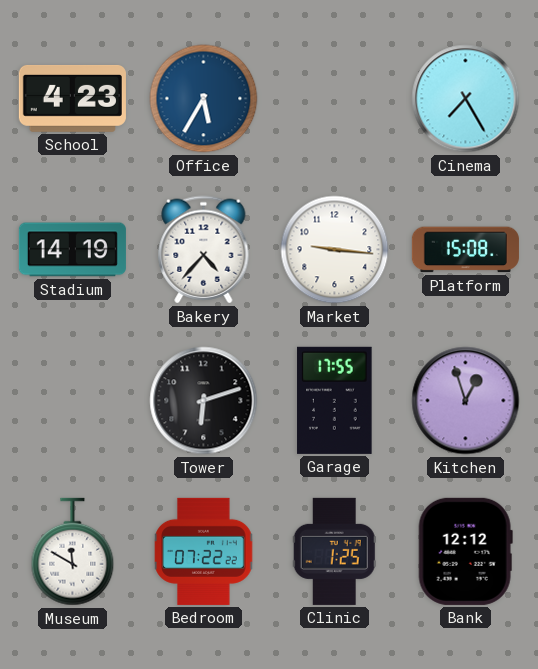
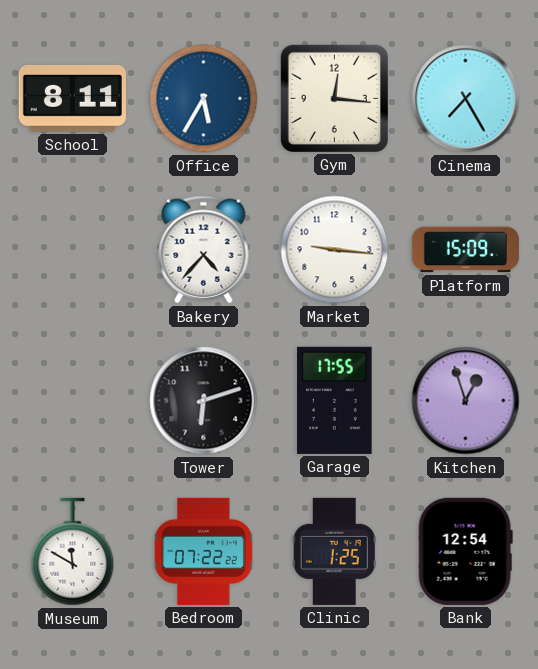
School: 4:23 -> 8:11
Gym: none -> 12:16
Stadium: 14:19 -> none
Platform: 15:08 -> 15:09
Bank: 12:12 -> 12:54
